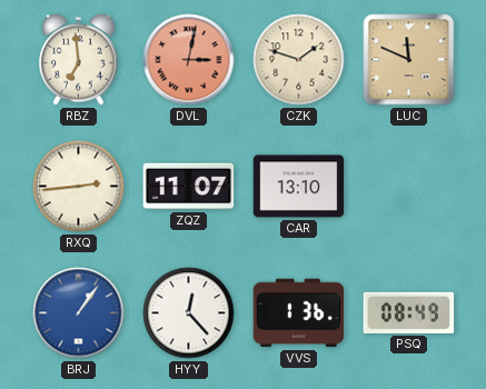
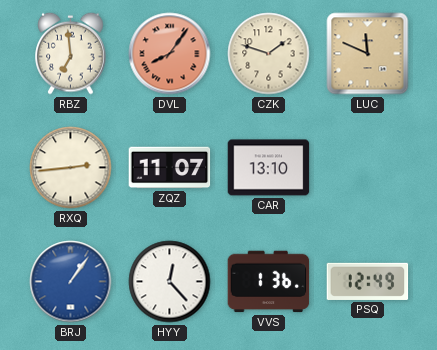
DVL: 3:02 -> 8:06
PSQ: 08:49 -> 12:49
